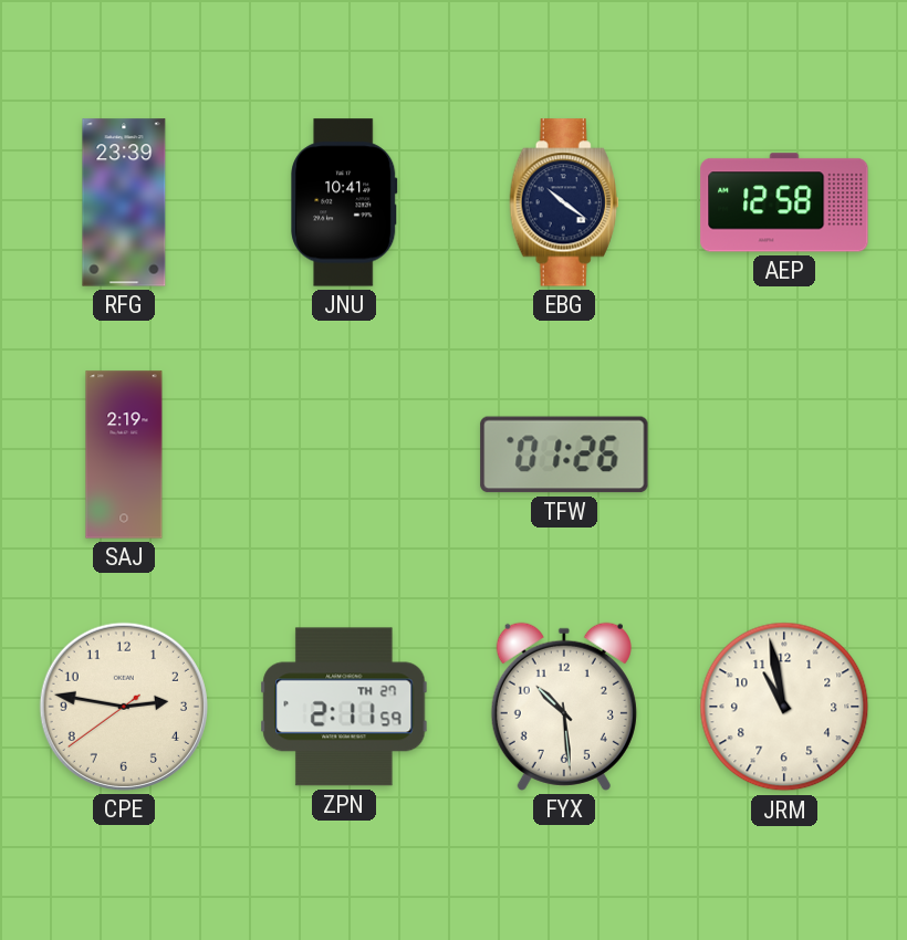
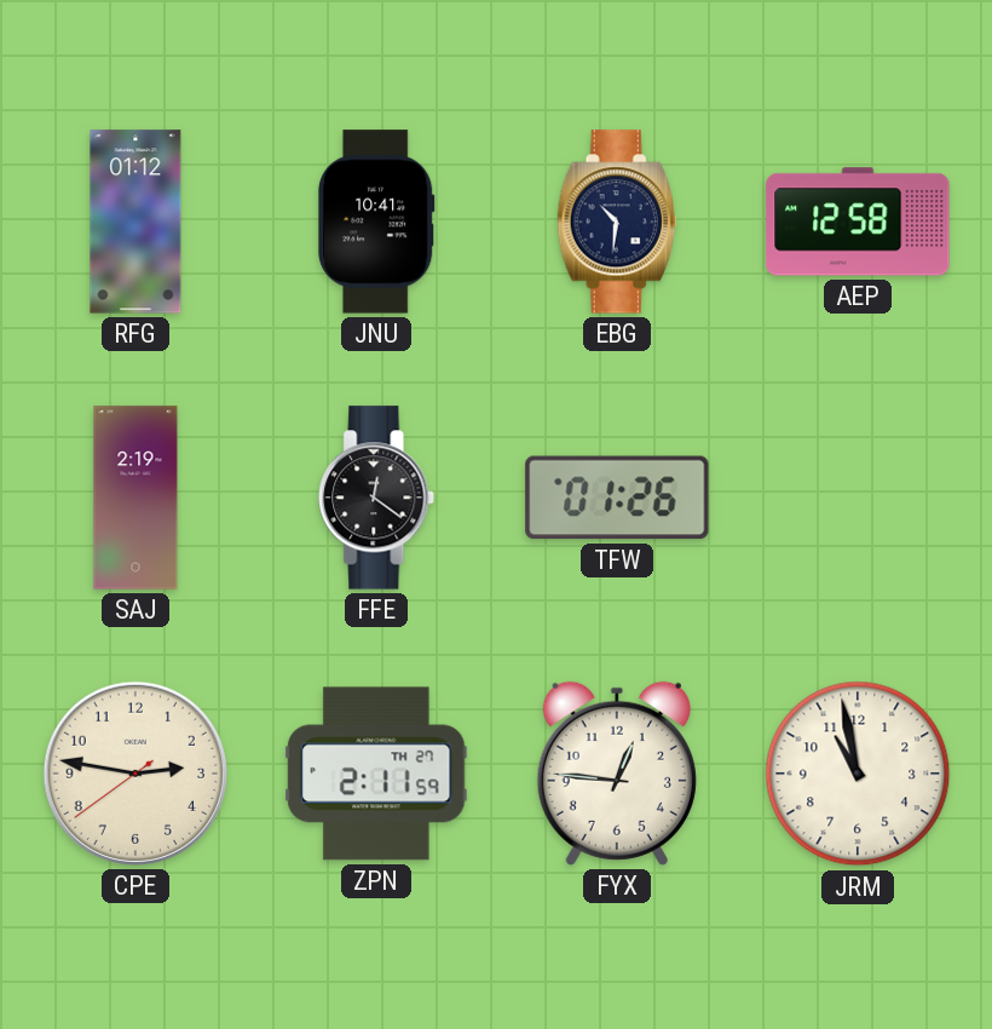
RFG: 23:39 -> 01:12
EBG: 10:21 -> 10:31
FFE: none -> 12:21
FYX: 10:29 -> 12:46
